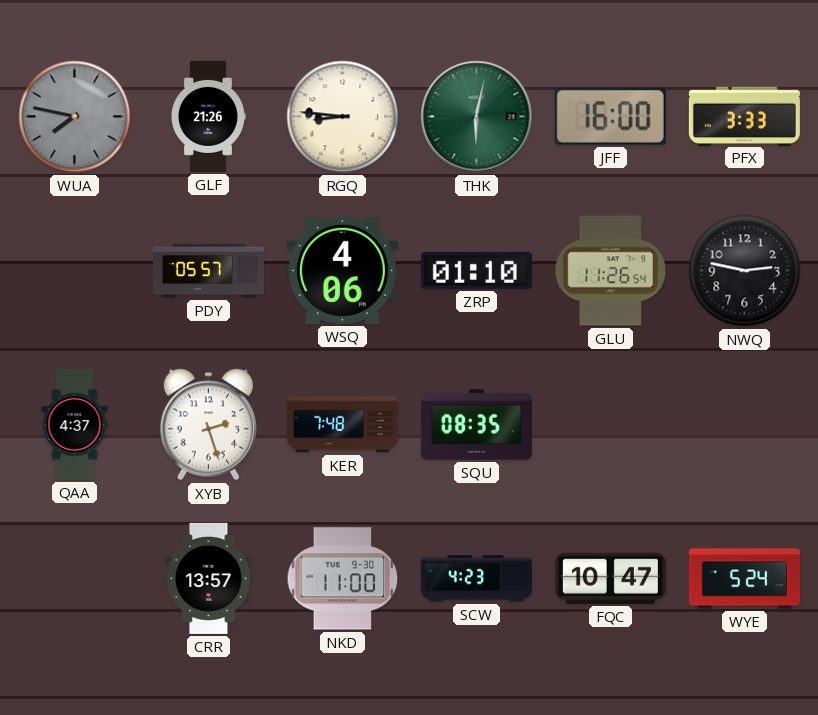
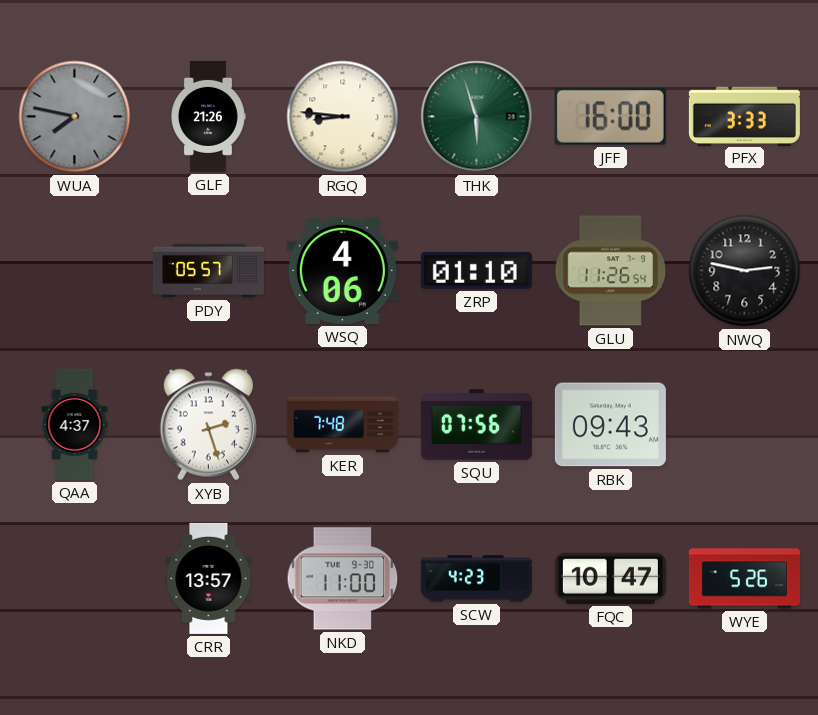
THK: 6:02 -> 5:57
SQU: 08:35 -> 07:56
RBK: none -> 09:43
WYE: 5:24 -> 5:26
